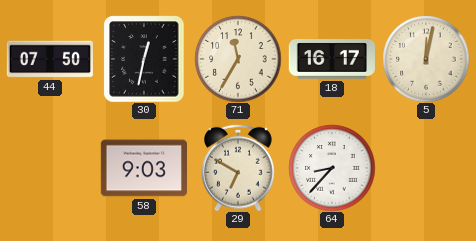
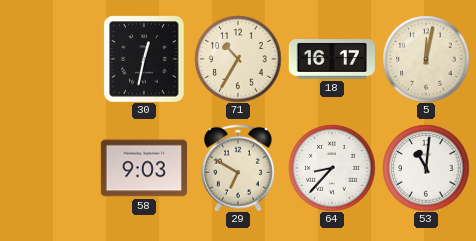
44: 07:50 -> none
71: 11:35 -> 10:35
53: none -> 11:01
